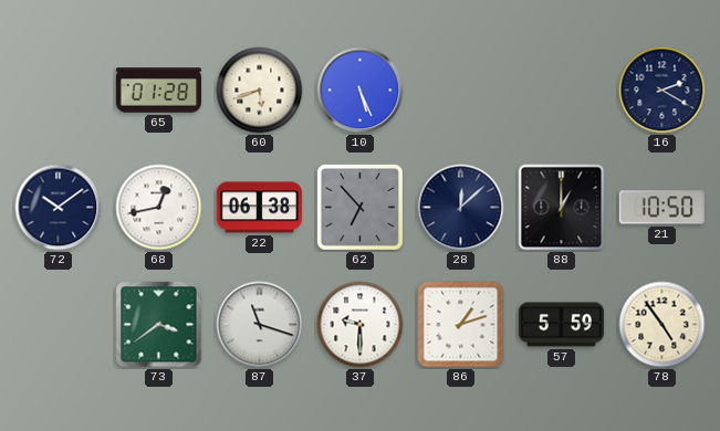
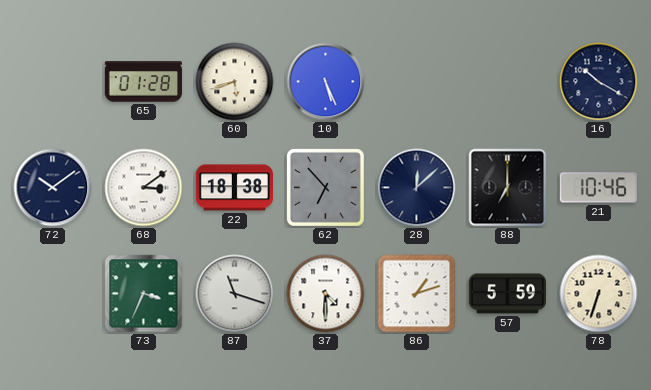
16: 2:20 -> 10:20
68: 12:43 -> 3:09
22: 06:38 -> 18:38
88: 1:00 -> 7:00
21: 10:50 -> 10:46
73: 3:39 -> 3:34
37: 9:30 -> 4:30
78: 4:54 -> 6:33
